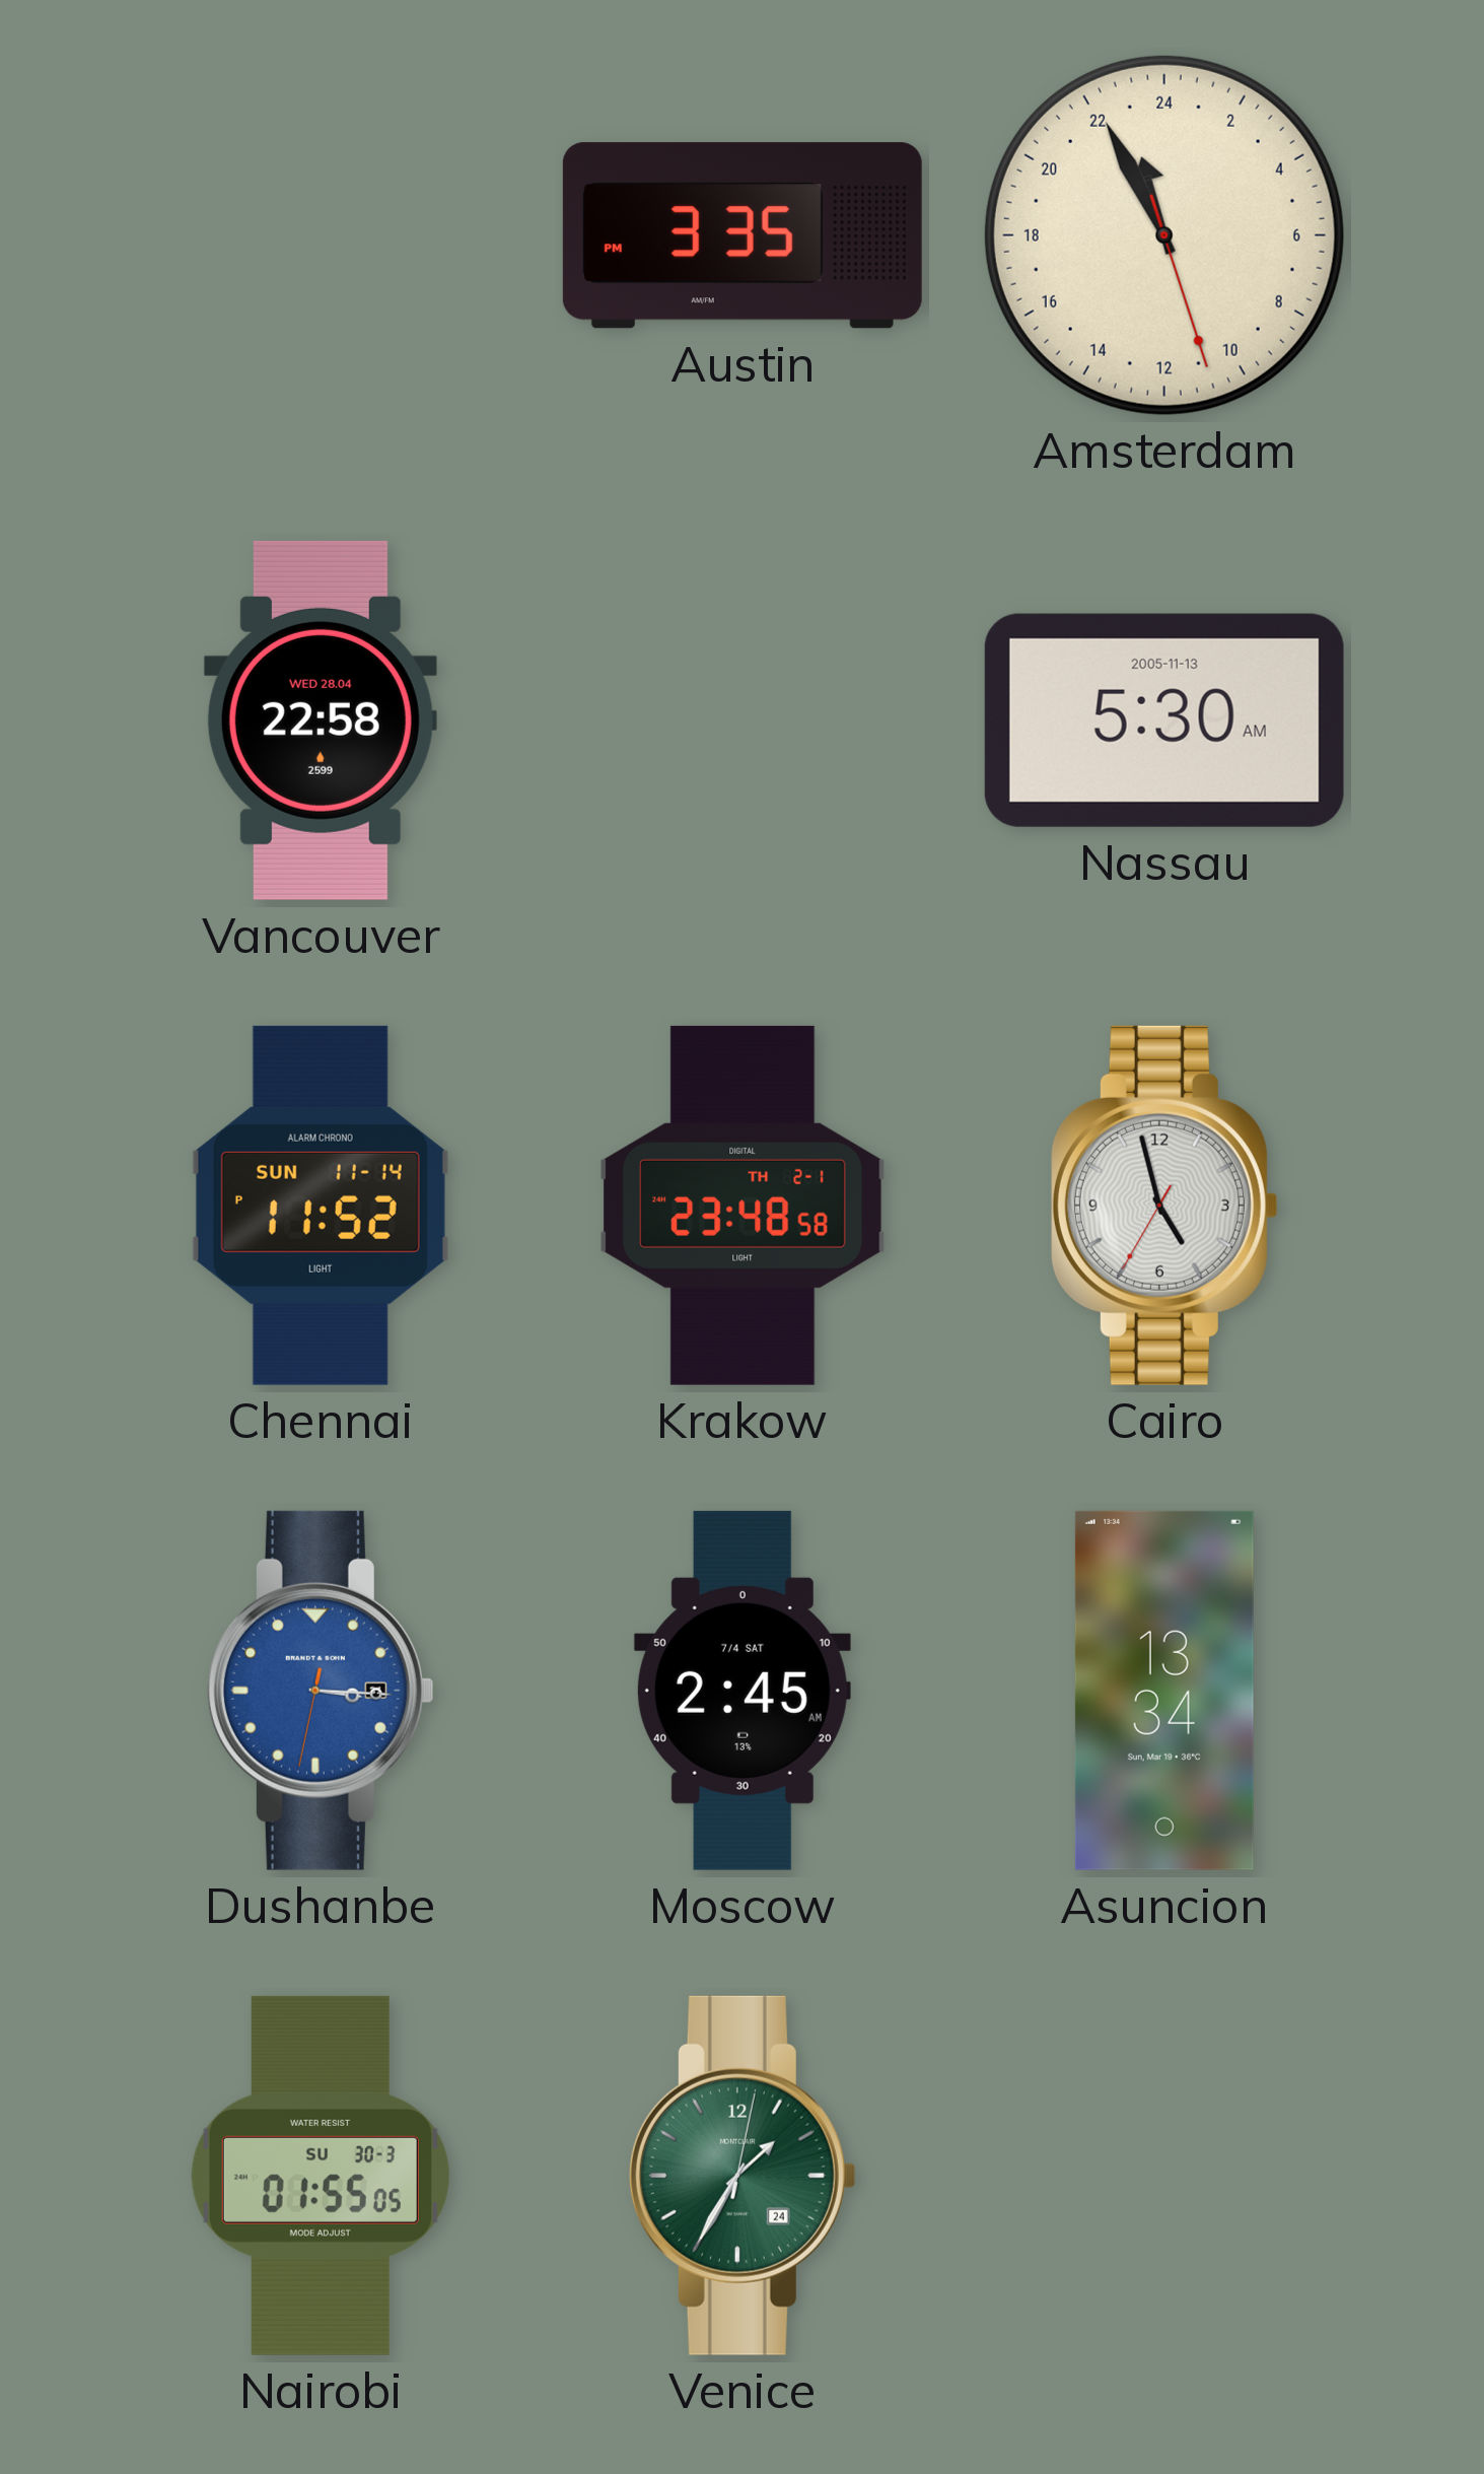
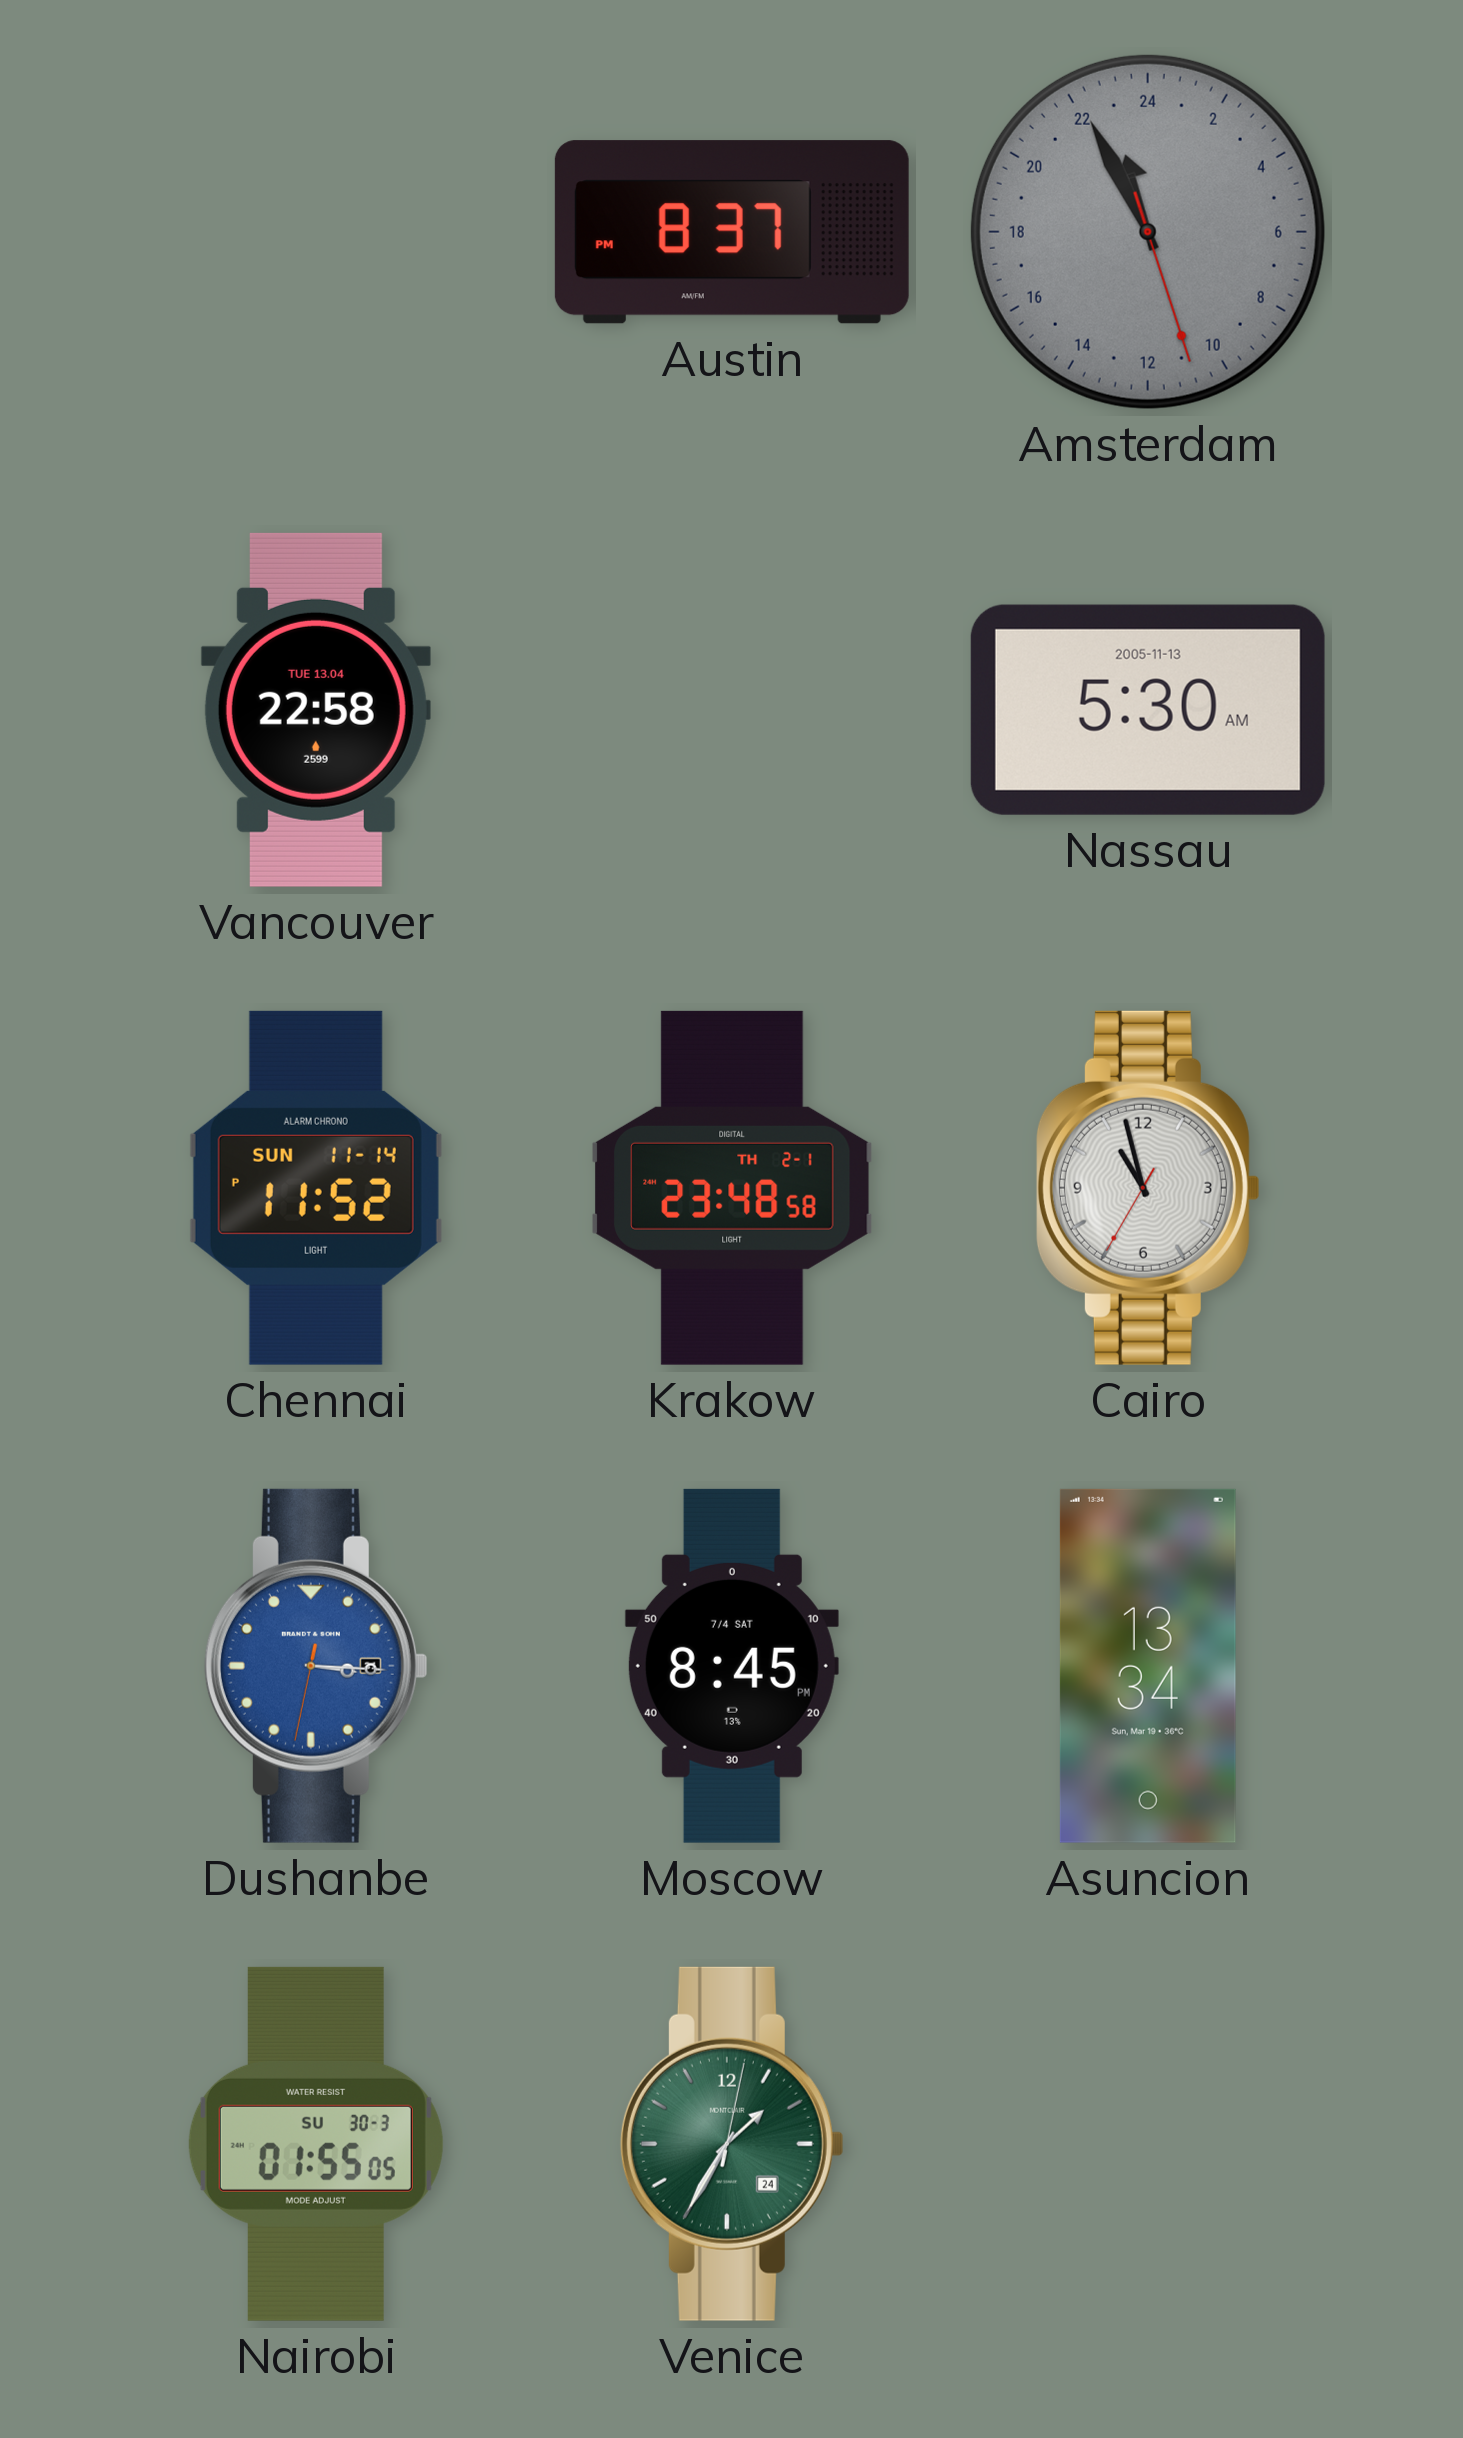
Austin: 3:35 -> 8:37
Amsterdam dial: cream -> grey
Vancouver date: WED 28.04 -> TUE 13.04
Cairo: 4:57 -> 10:57
Moscow: 2:45 -> 8:45
